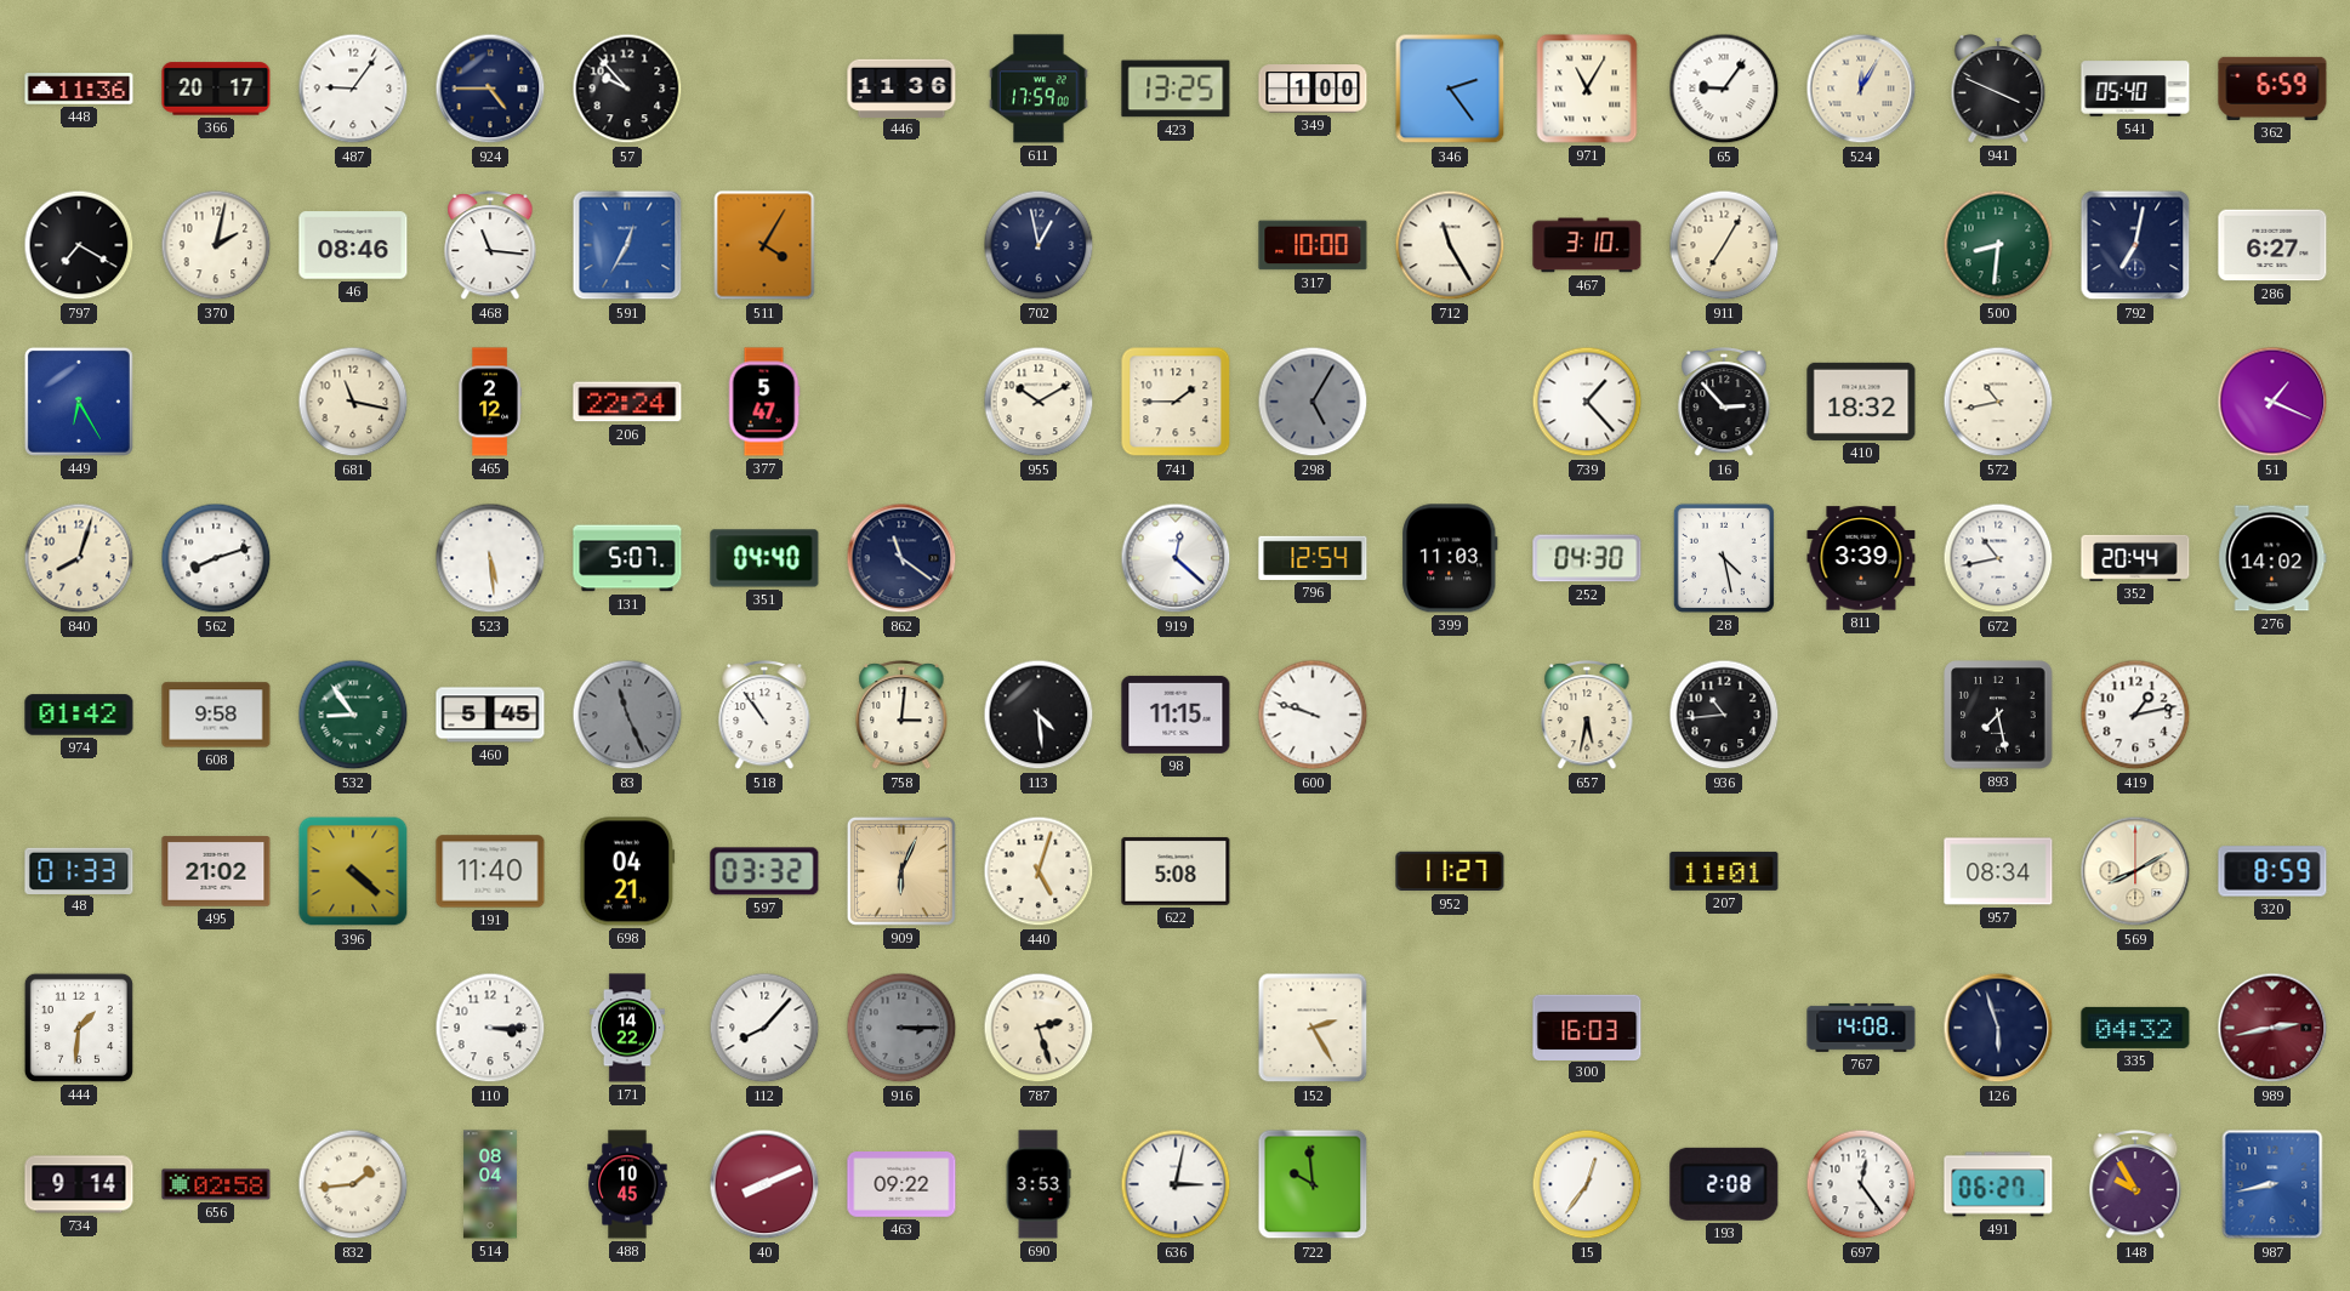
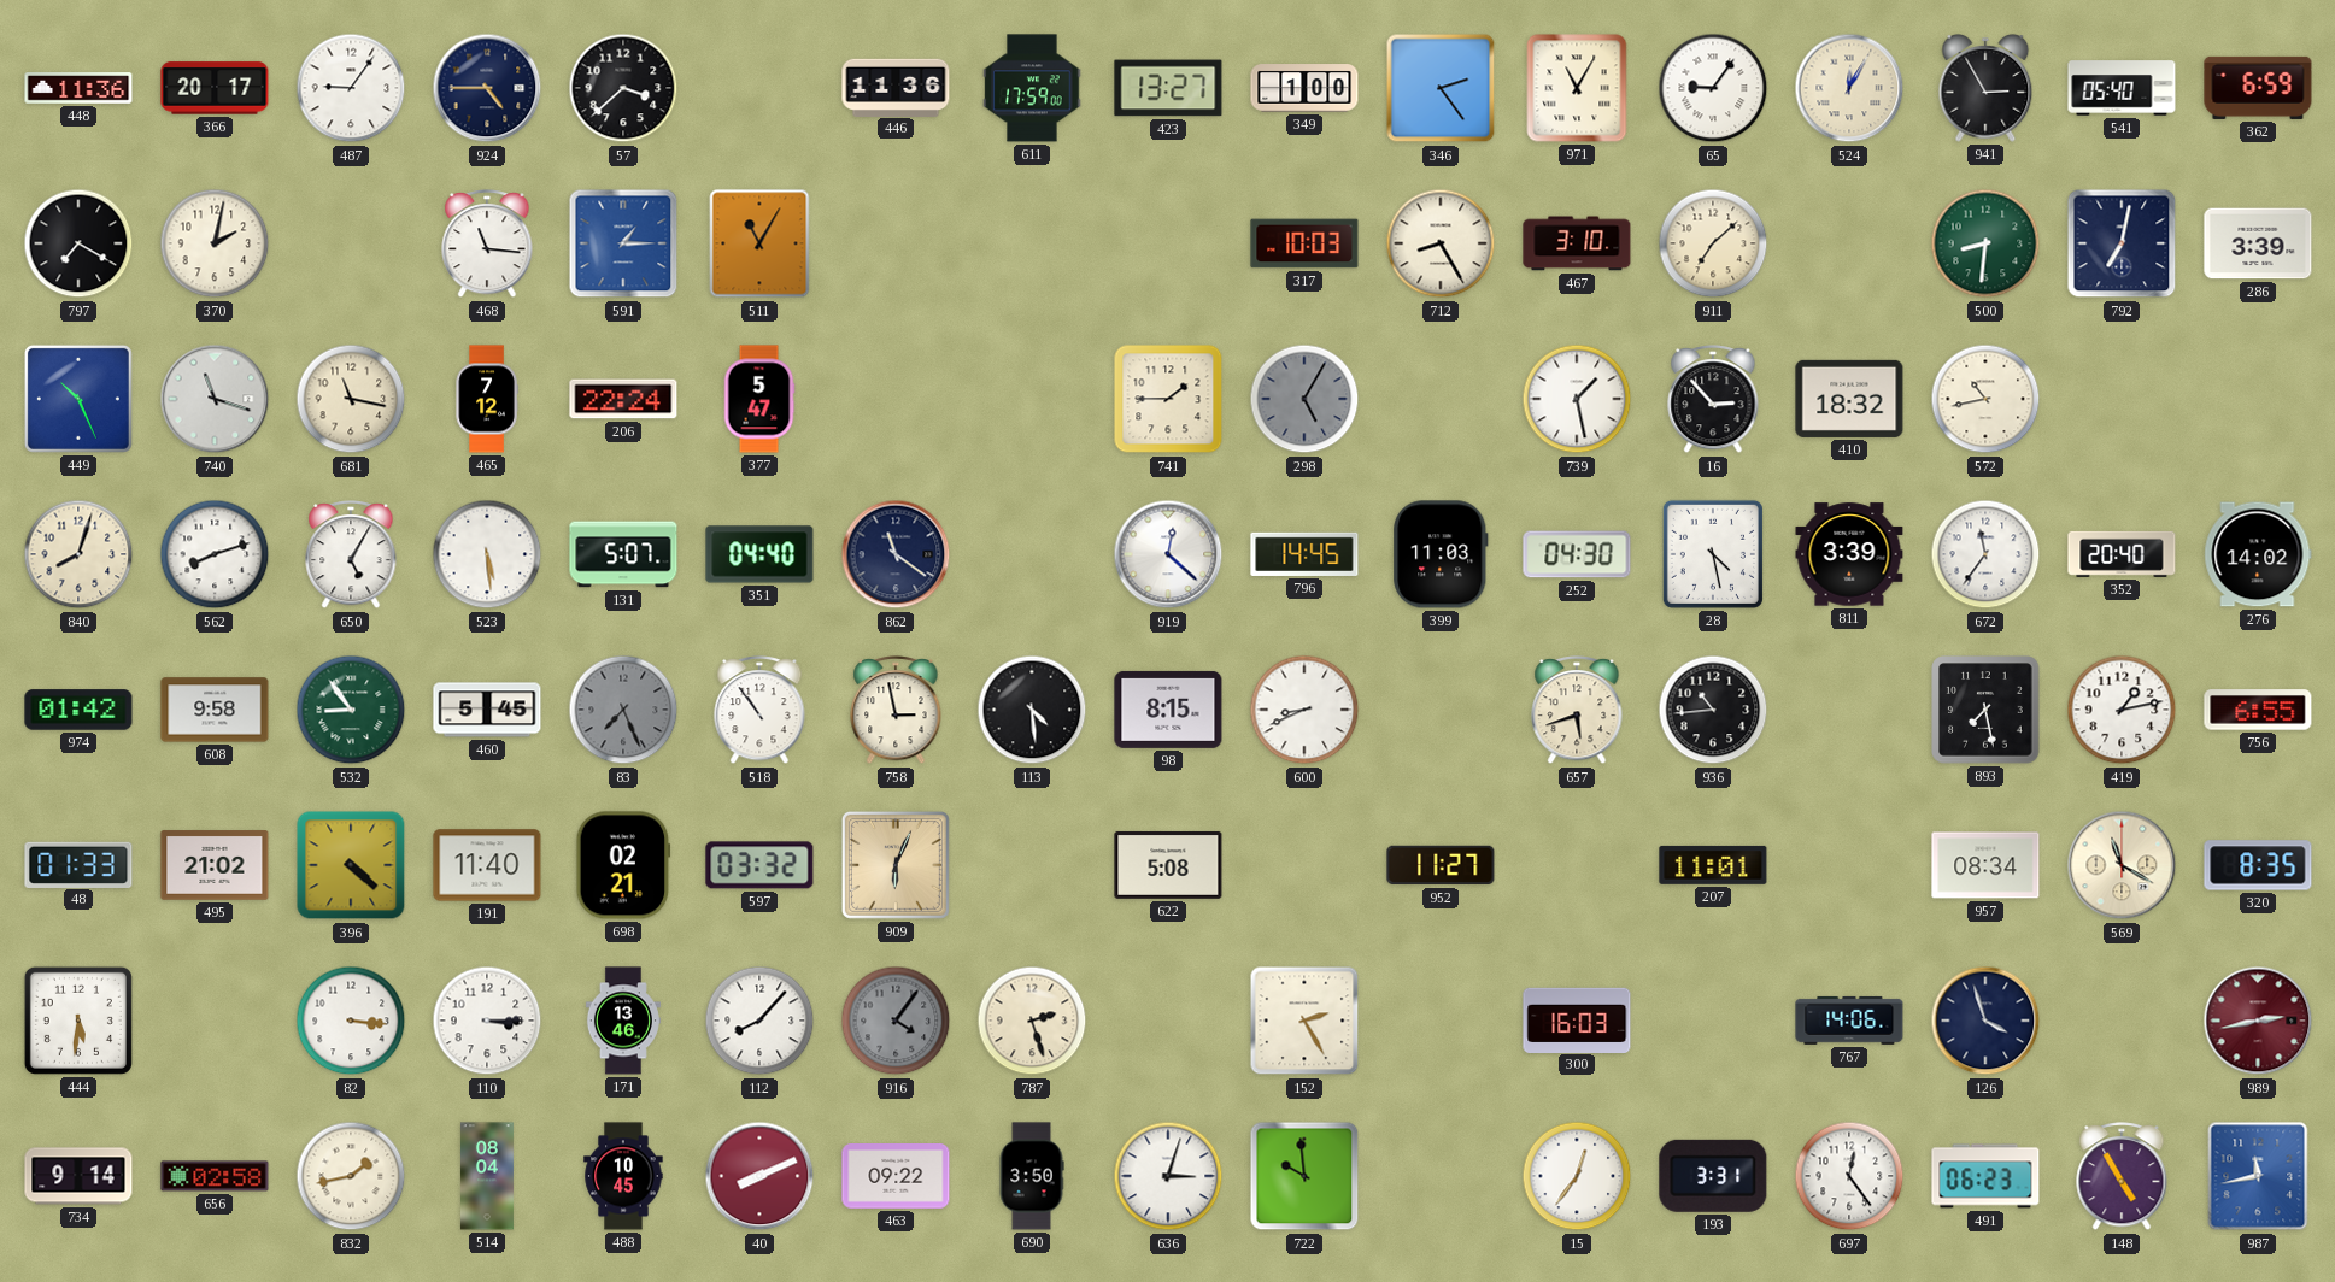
57: 9:53 -> 3:38
423: 13:25 -> 13:27
941: 3:49 -> 2:55
46: 08:46 -> none
591: 12:35 -> 1:15
511: 4:05 -> 11:05
702: 12:58 -> none
317: 10:00 -> 10:03
712: 11:25 -> 8:25
911: 7:05 -> 7:08
286: 6:27 -> 3:39
449: 6:25 -> 10:26
740: none -> 11:18
465: 2:12 -> 7:12
955: 10:10 -> none
739: 1:23 -> 1:28
51: 1:19 -> none
650: none -> 5:05
796: 12:54 -> 14:45
672: 10:43 -> 11:36
352: 20:44 -> 20:40
83: 11:26 -> 7:26
758: 3:01 -> 2:58
98: 11:15 -> 8:15
600: 9:48 -> 8:41
657: 5:32 -> 5:42
756: none -> 6:55
698: 04:21 -> 02:21
440: 5:03 -> none
569: 8:10 -> 11:20
320: 8:59 -> 8:35
444: 1:31 -> 5:31
82: none -> 3:16
171: 14:22 -> 13:46
916: 3:15 -> 4:06
767: 14:08 -> 14:06
126: 5:57 -> 3:57
335: 04:32 -> none
832: 1:44 -> 1:43
690: 3:53 -> 3:50
636: 3:02 -> 3:03
193: 2:08 -> 3:31
491: 06:27 -> 06:23
148: 9:55 -> 4:55
987: 8:43 -> 11:43
